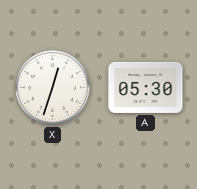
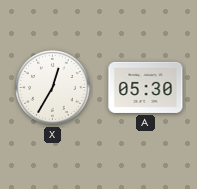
X: 12:33 -> 12:35
